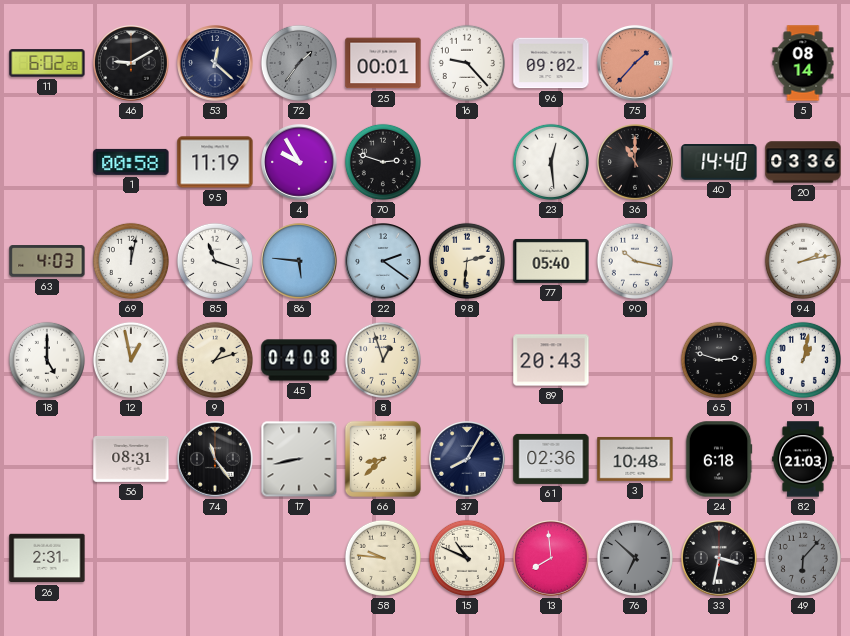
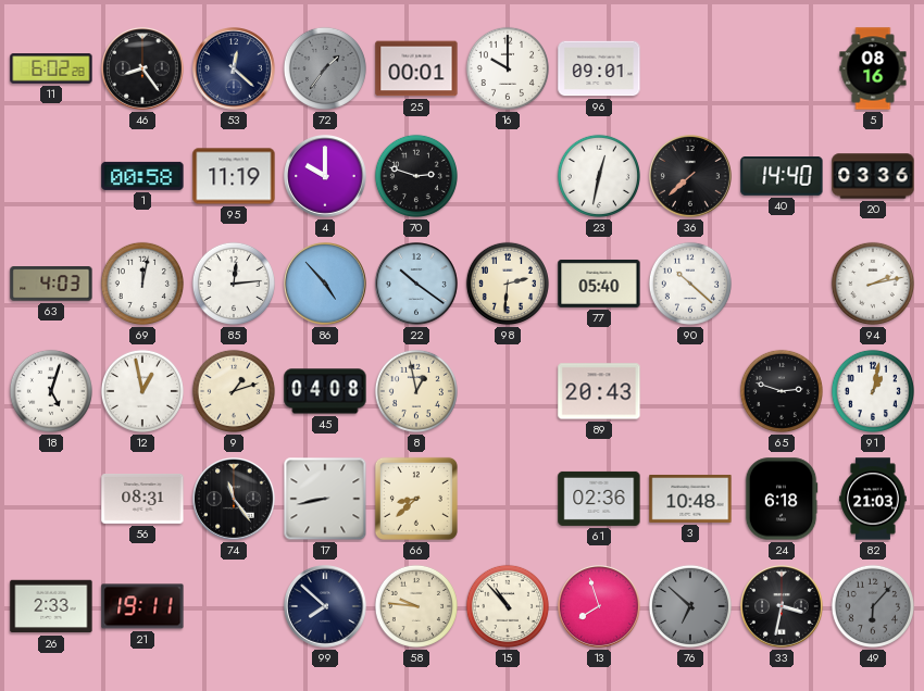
46: 9:10 -> 8:24
16: 9:23 -> 10:00
96: 09:02 -> 09:01
75: 1:37 -> none
5: 08:14 -> 08:16
4: 9:55 -> 10:00
23: 12:29 -> 12:32
36: 11:00 -> 7:38
85: 11:18 -> 12:14
86: 5:46 -> 4:53
22: 2:21 -> 10:21
90: 10:17 -> 10:22
18: 5:00 -> 5:03
8: 12:57 -> 12:58
37: 8:05 -> none
26: 2:31 -> 2:33
21: none -> 19:11
99: none -> 7:52
15: 10:49 -> 10:53
13: 7:59 -> 7:57
